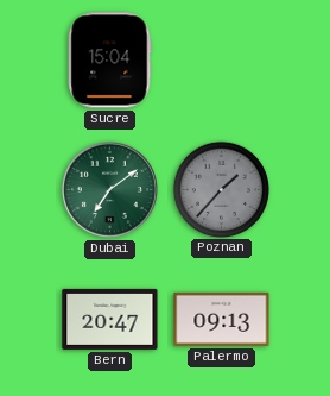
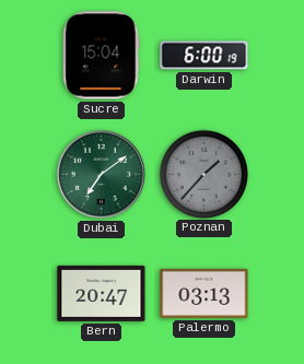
Darwin: none -> 6:00
Palermo: 09:13 -> 03:13
